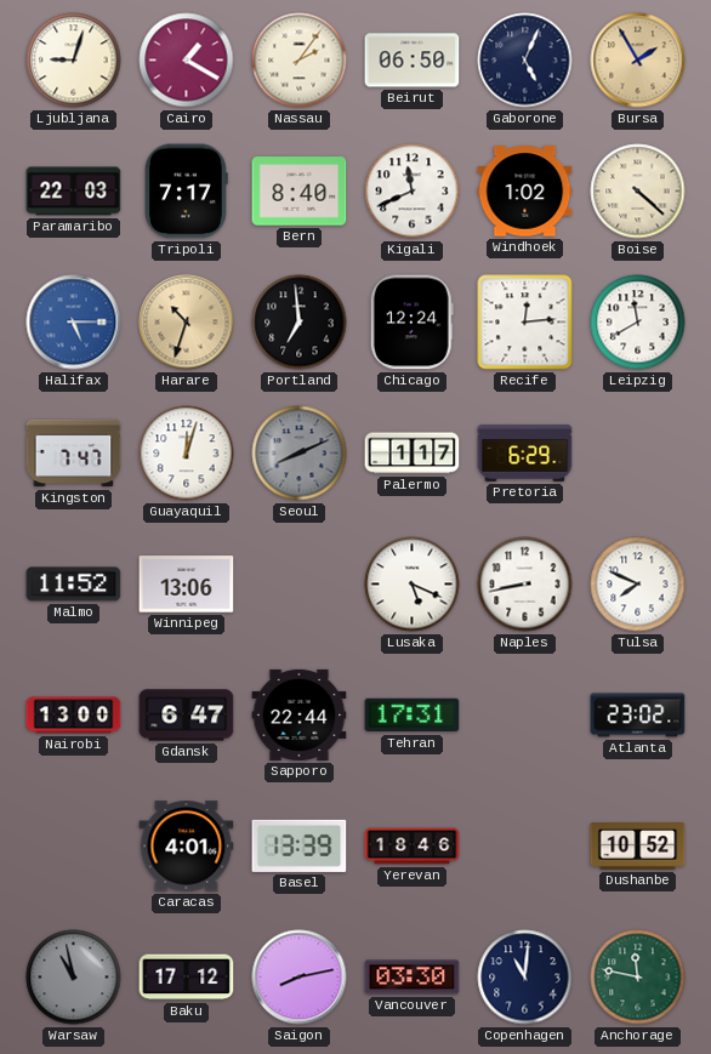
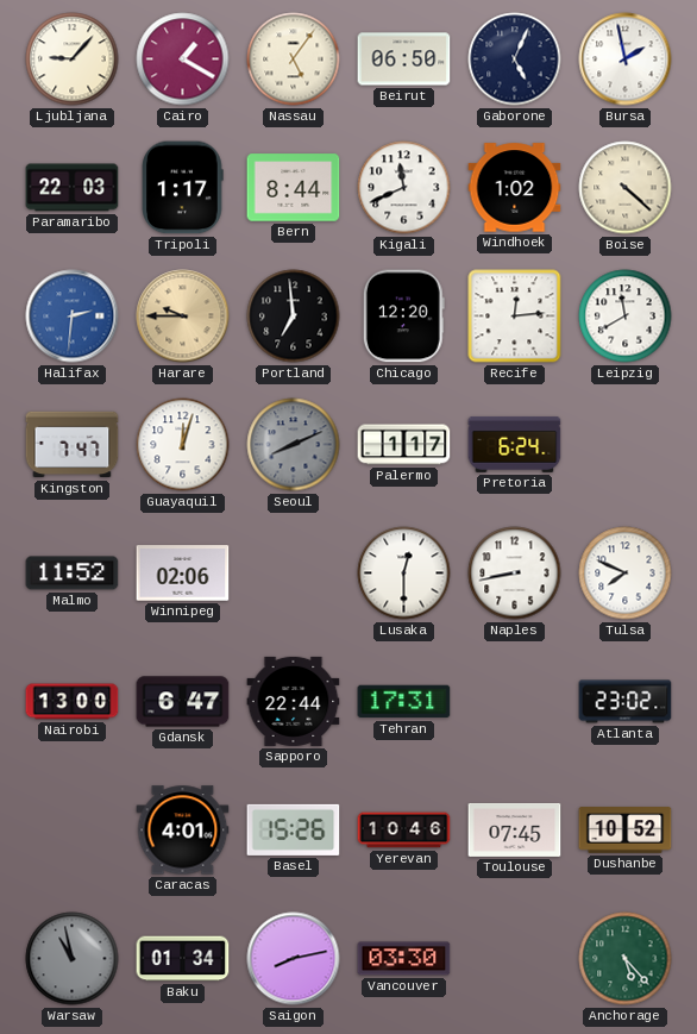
Ljubljana: 9:03 -> 9:07
Nassau: 2:06 -> 5:06
Bursa: 1:55 -> 1:58
Bursa dial: champagne -> white
Tripoli: 7:17 -> 1:17
Bern: 8:40 -> 8:44
Halifax: 5:15 -> 2:31
Harare: 10:33 -> 9:45
Chicago: 12:24 -> 12:20
Pretoria: 6:29 -> 6:24
Winnipeg: 13:06 -> 02:06
Lusaka: 5:19 -> 12:30
Basel: 13:39 -> 15:26
Yerevan: 18:46 -> 10:46
Toulouse: none -> 07:45
Baku: 17:12 -> 01:34
Copenhagen: 11:01 -> none
Anchorage: 11:47 -> 5:23
